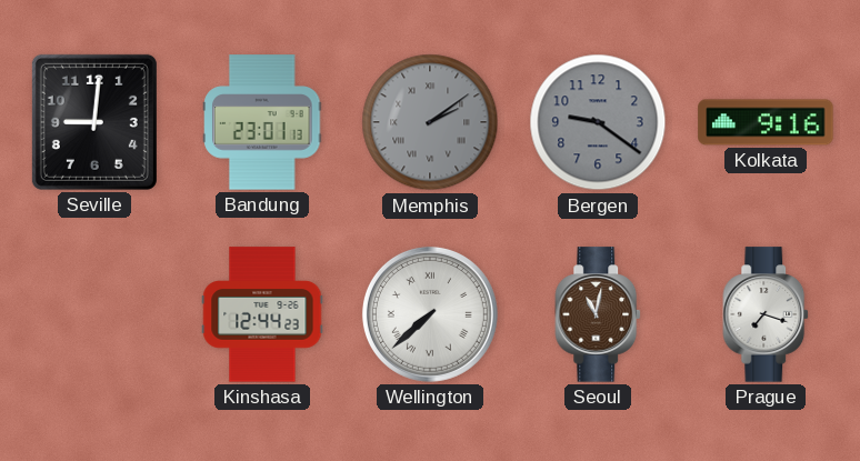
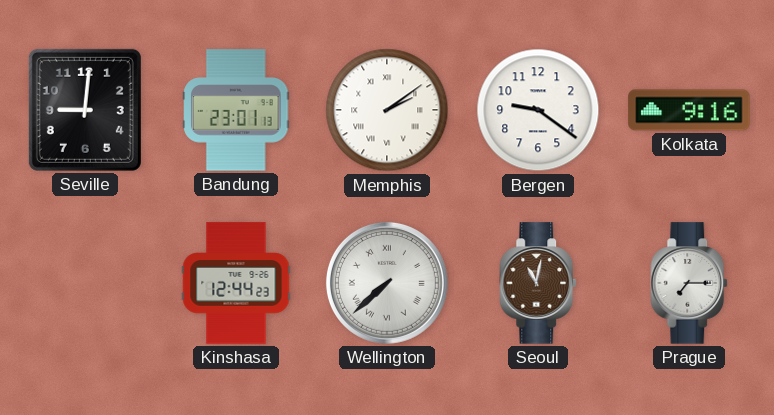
Memphis dial: grey -> white
Bergen dial: grey -> white
Prague: 7:18 -> 7:15
